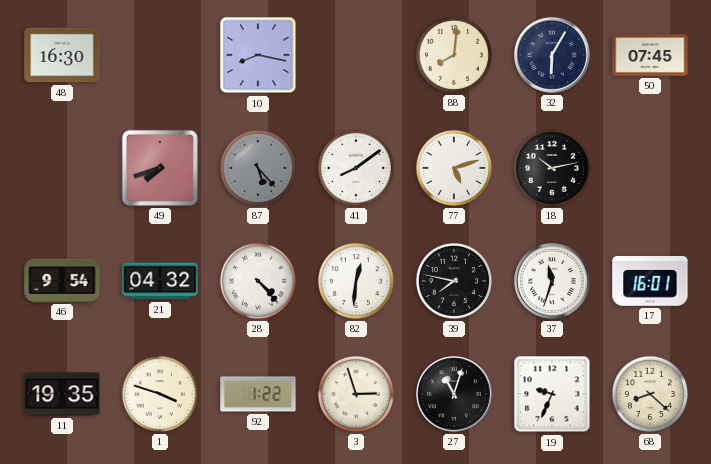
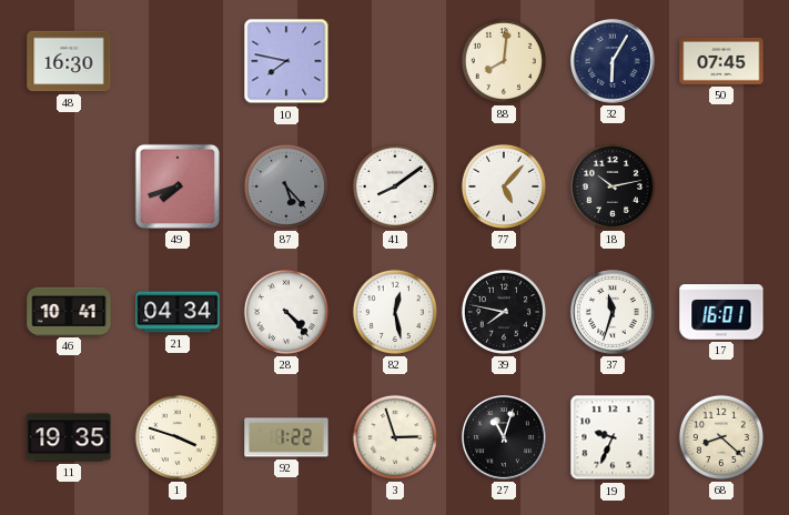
10: 8:17 -> 7:47
77: 5:12 -> 5:07
46: 9:54 -> 10:41
21: 04:32 -> 04:34
82: 12:31 -> 12:28
